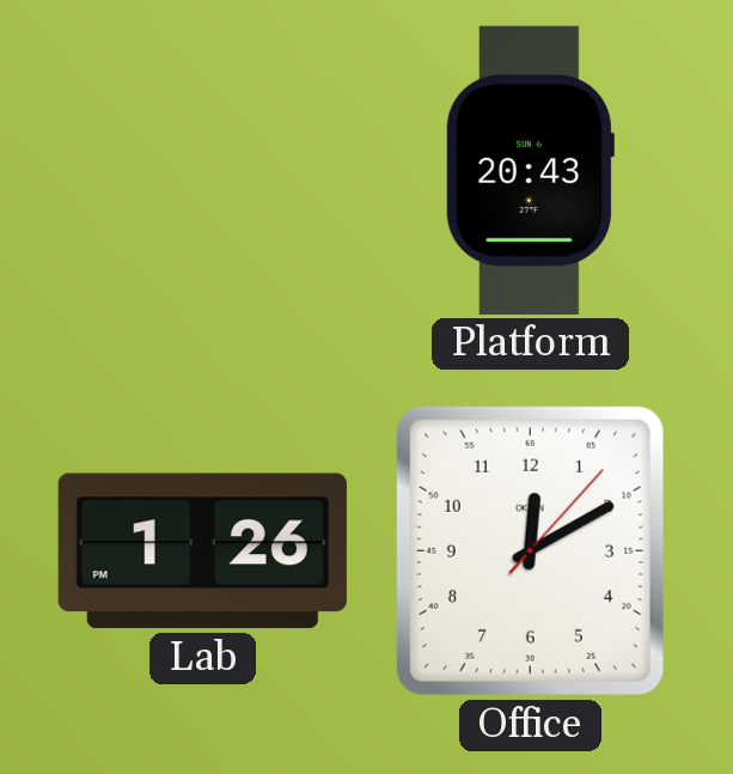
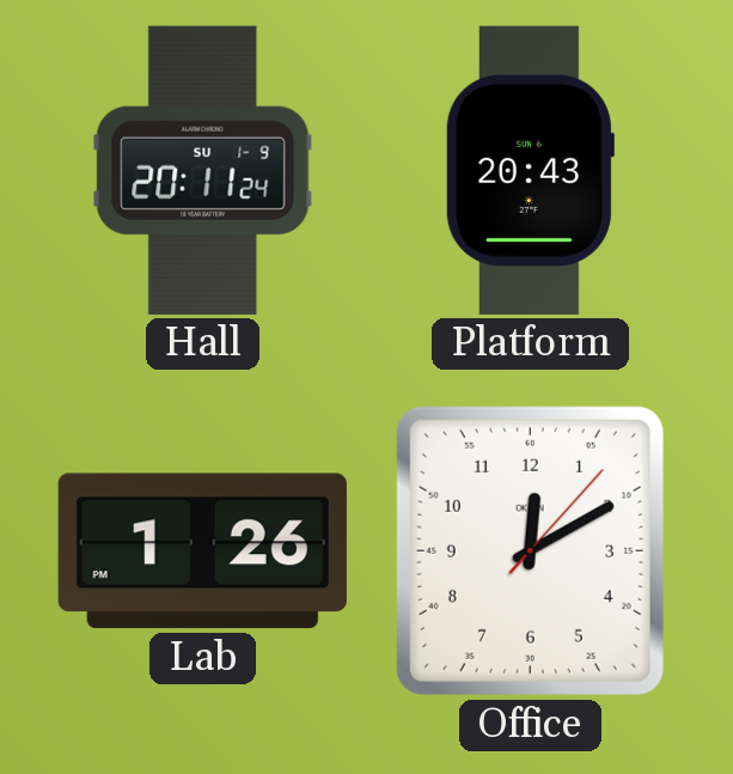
Hall: none -> 20:11
